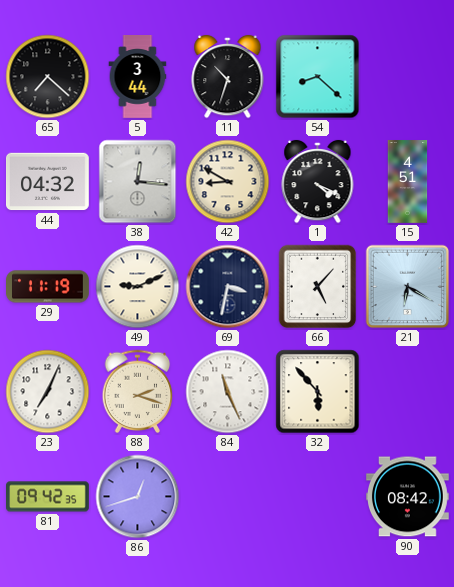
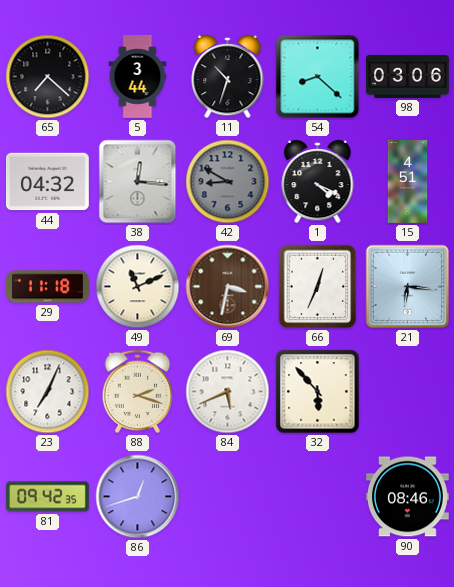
98: none -> 03:06
42 dial: cream -> grey
29: 11:19 -> 11:18
49: 9:11 -> 11:11
69 dial: navy -> brown
66: 5:07 -> 12:34
21: 6:20 -> 6:16
84: 11:26 -> 5:41
90: 08:42 -> 08:46
